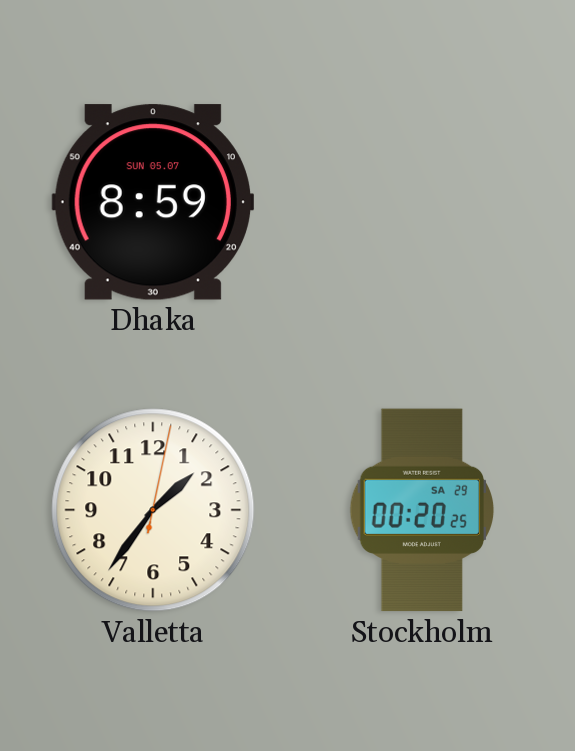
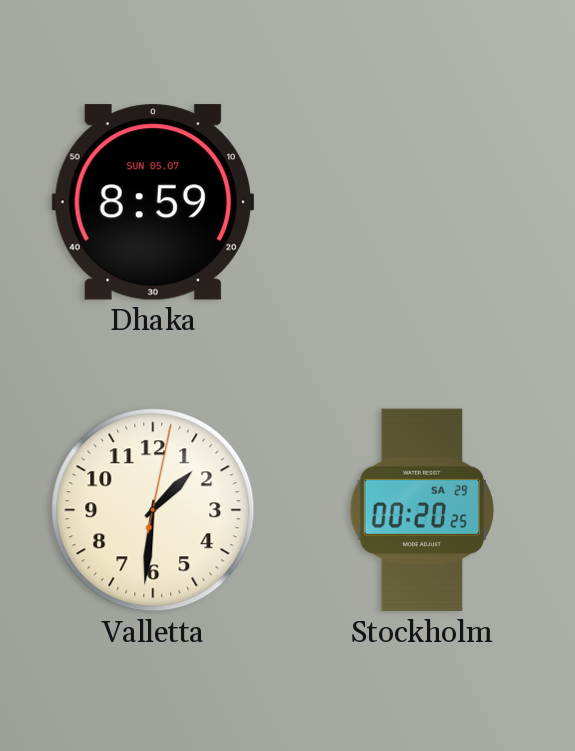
Valletta: 1:36 -> 1:31
